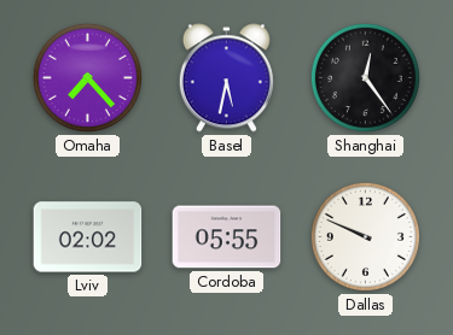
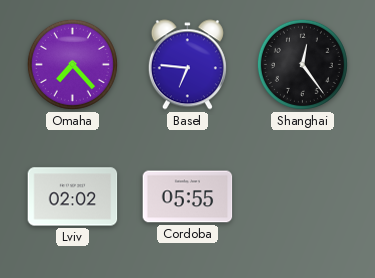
Basel: 5:32 -> 6:46
Dallas: 9:49 -> none
